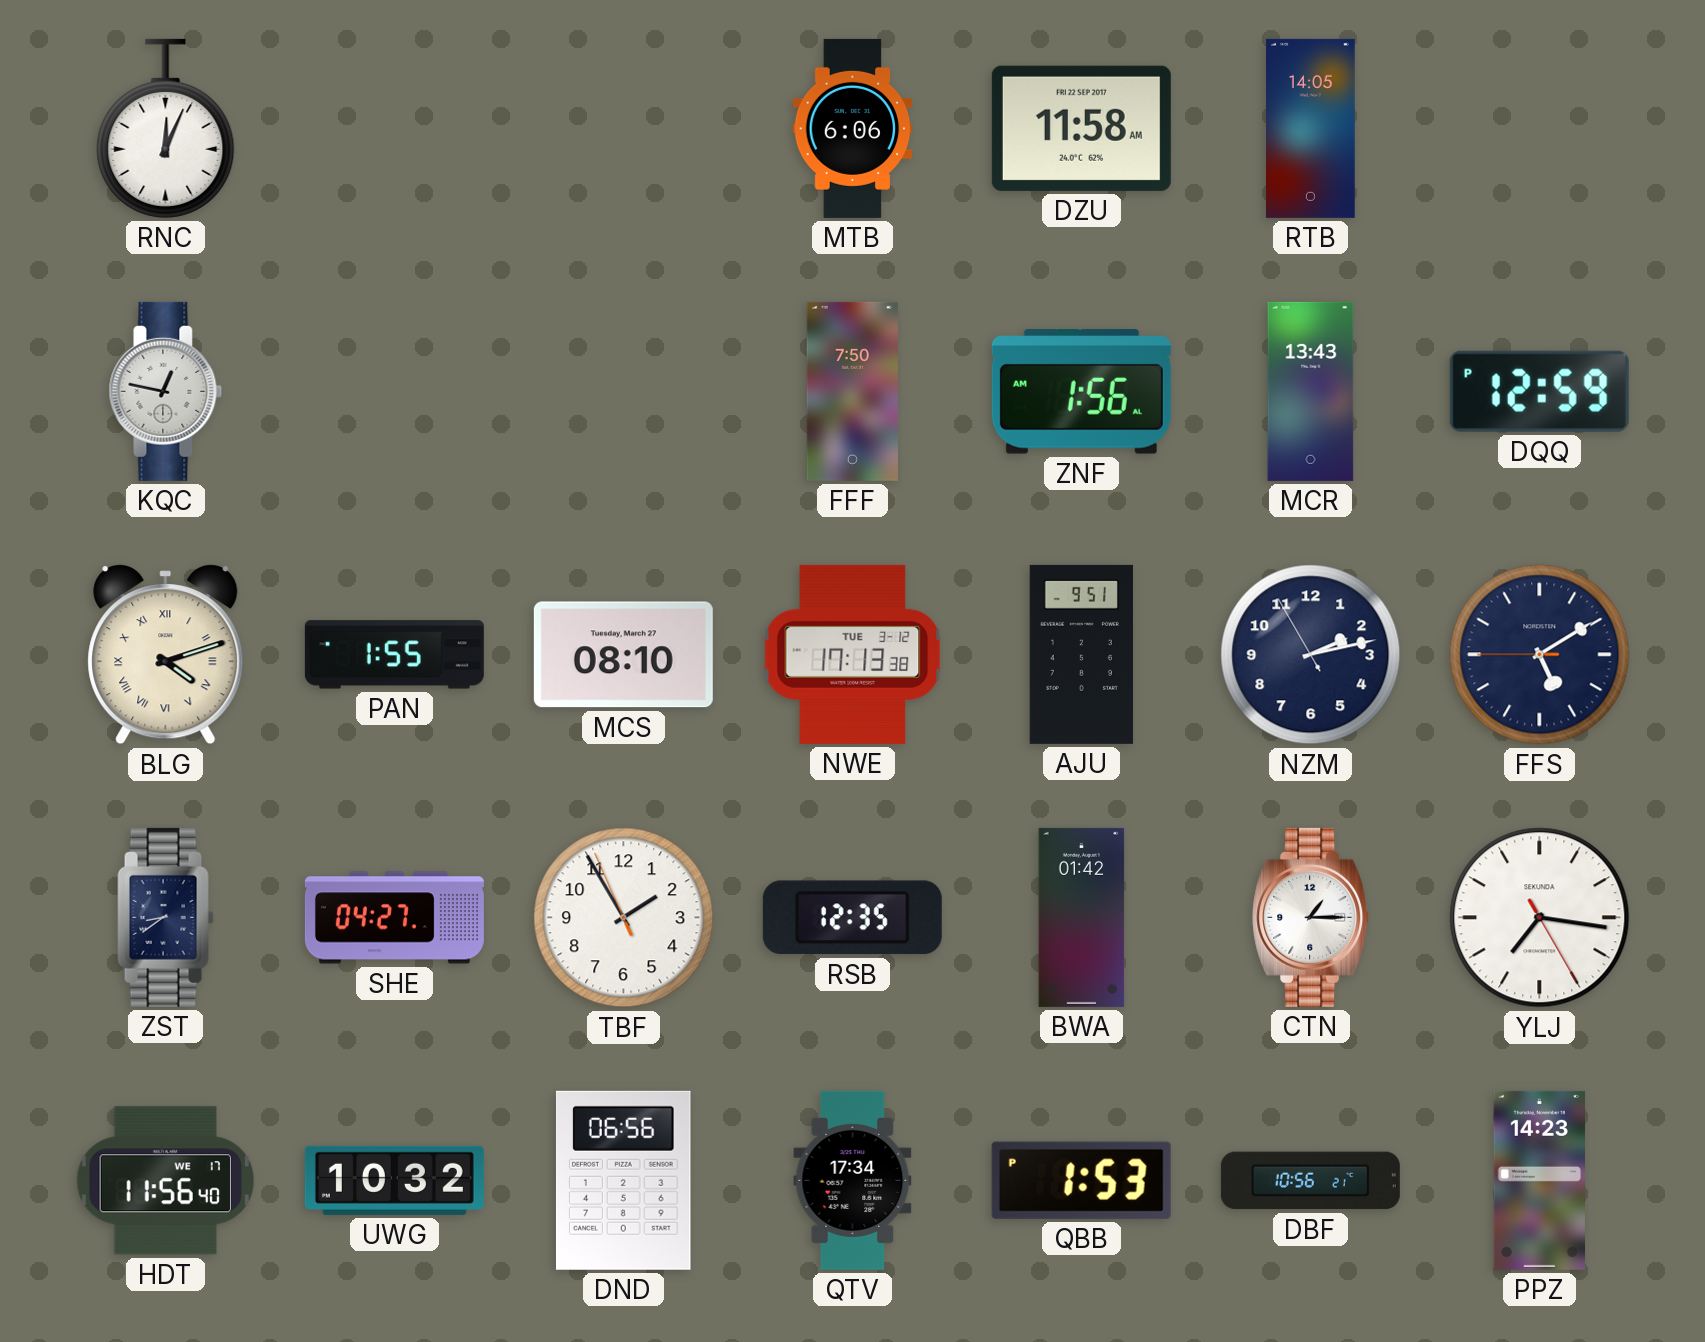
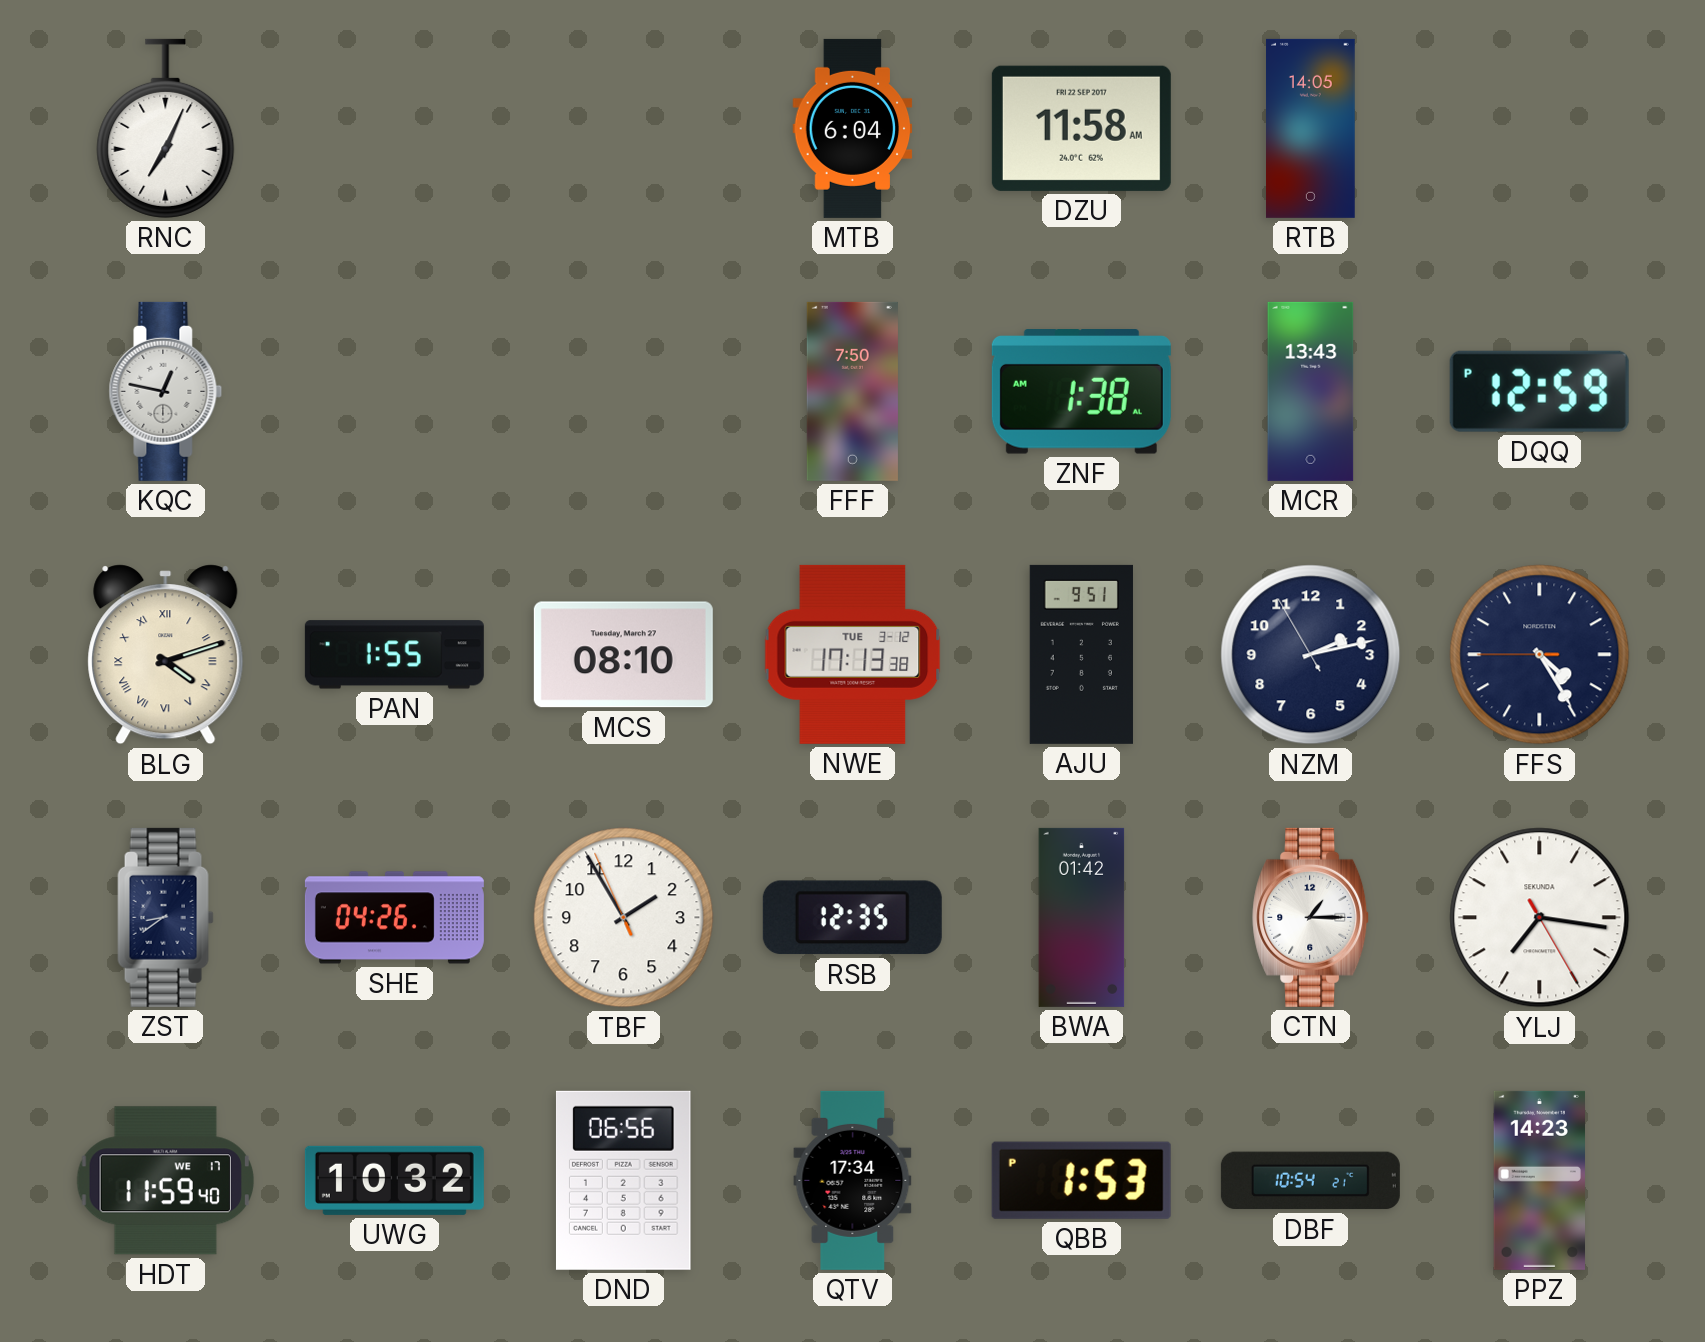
RNC: 12:04 -> 7:04
MTB: 6:06 -> 6:04
ZNF: 1:56 -> 1:38
FFS: 5:09 -> 4:24
SHE: 04:27 -> 04:26
HDT: 11:56 -> 11:59
DBF: 10:56 -> 10:54
